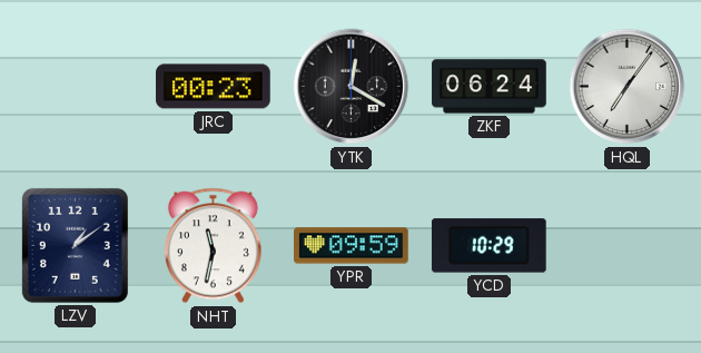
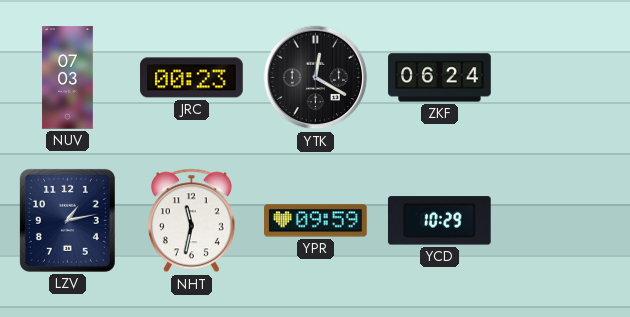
NUV: none -> 07:03
HQL: 7:06 -> none
LZV: 1:09 -> 1:13
